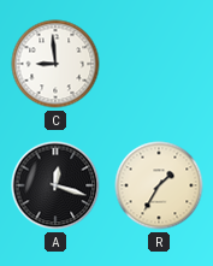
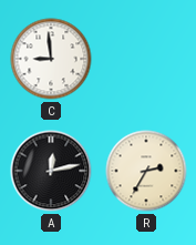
A: 12:18 -> 12:13
R: 1:35 -> 2:35
